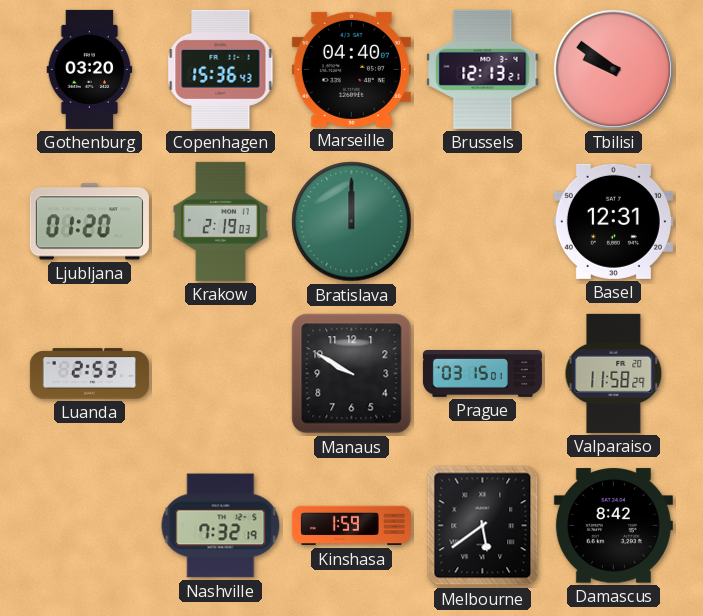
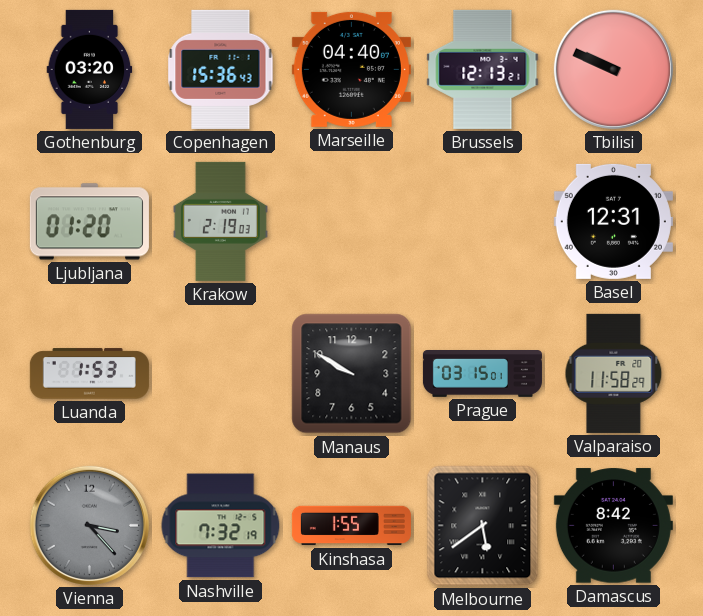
Tbilisi: 9:51 -> 9:49
Bratislava: 12:00 -> none
Luanda: 2:53 -> 1:53
Vienna: none -> 3:23
Kinshasa: 1:59 -> 1:55
